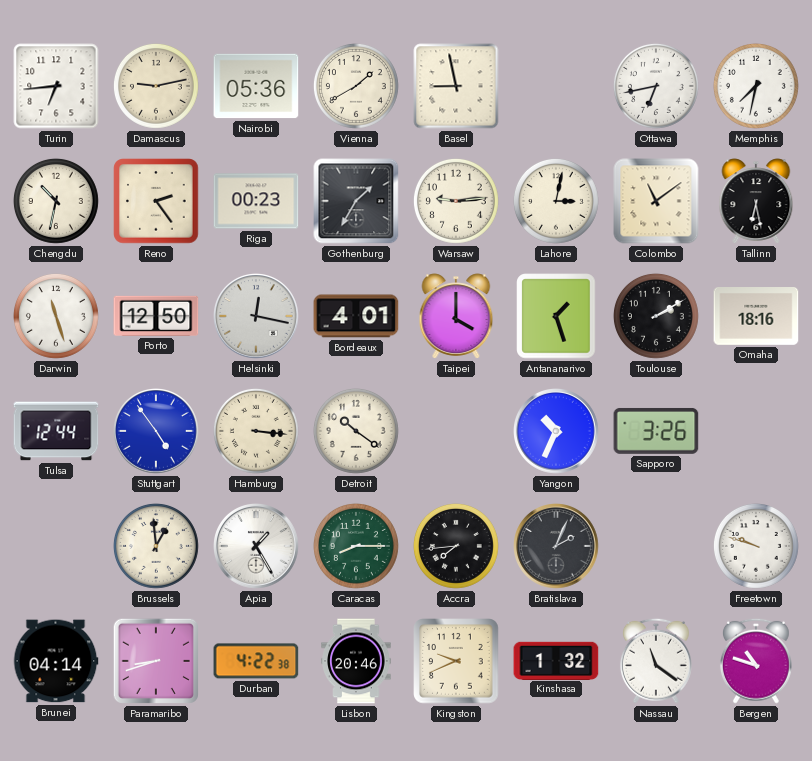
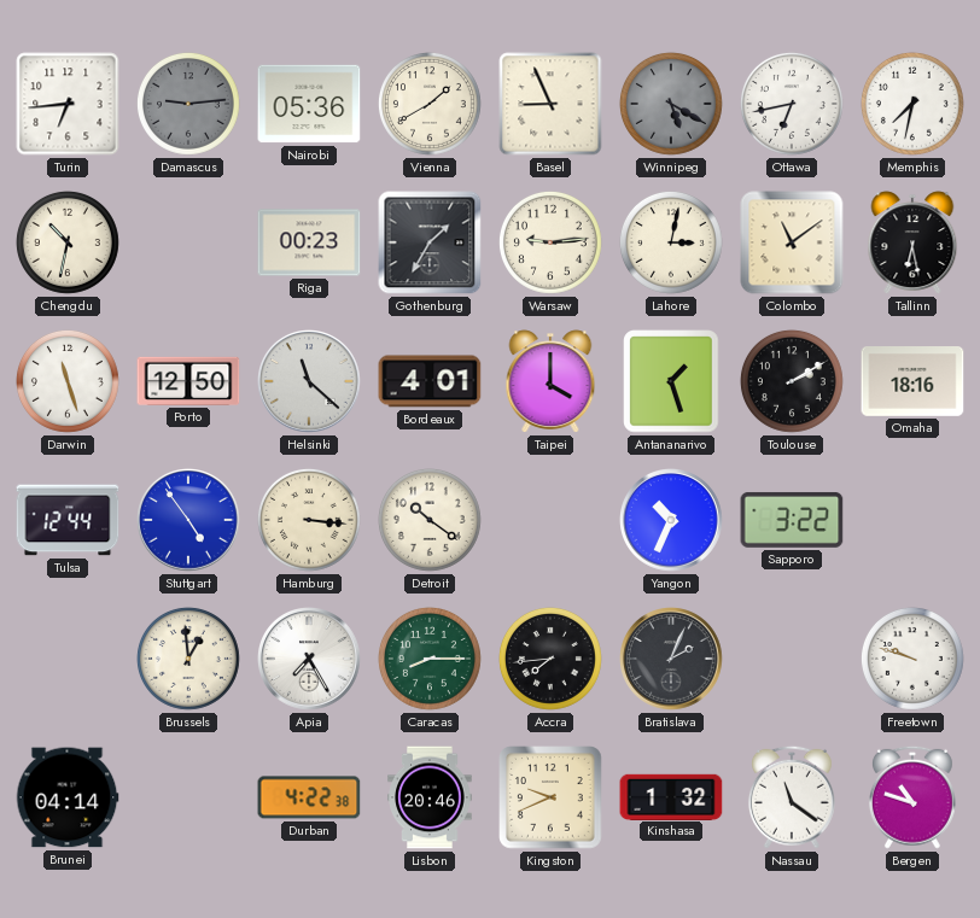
Damascus: 9:13 -> 9:14
Damascus dial: cream -> grey
Basel: 8:58 -> 8:56
Winnipeg: none -> 5:20
Reno: 2:24 -> none
Helsinki: 12:17 -> 11:22
Sapporo: 3:26 -> 3:22
Apia: 1:25 -> 7:25
Paramaribo: 8:42 -> none
